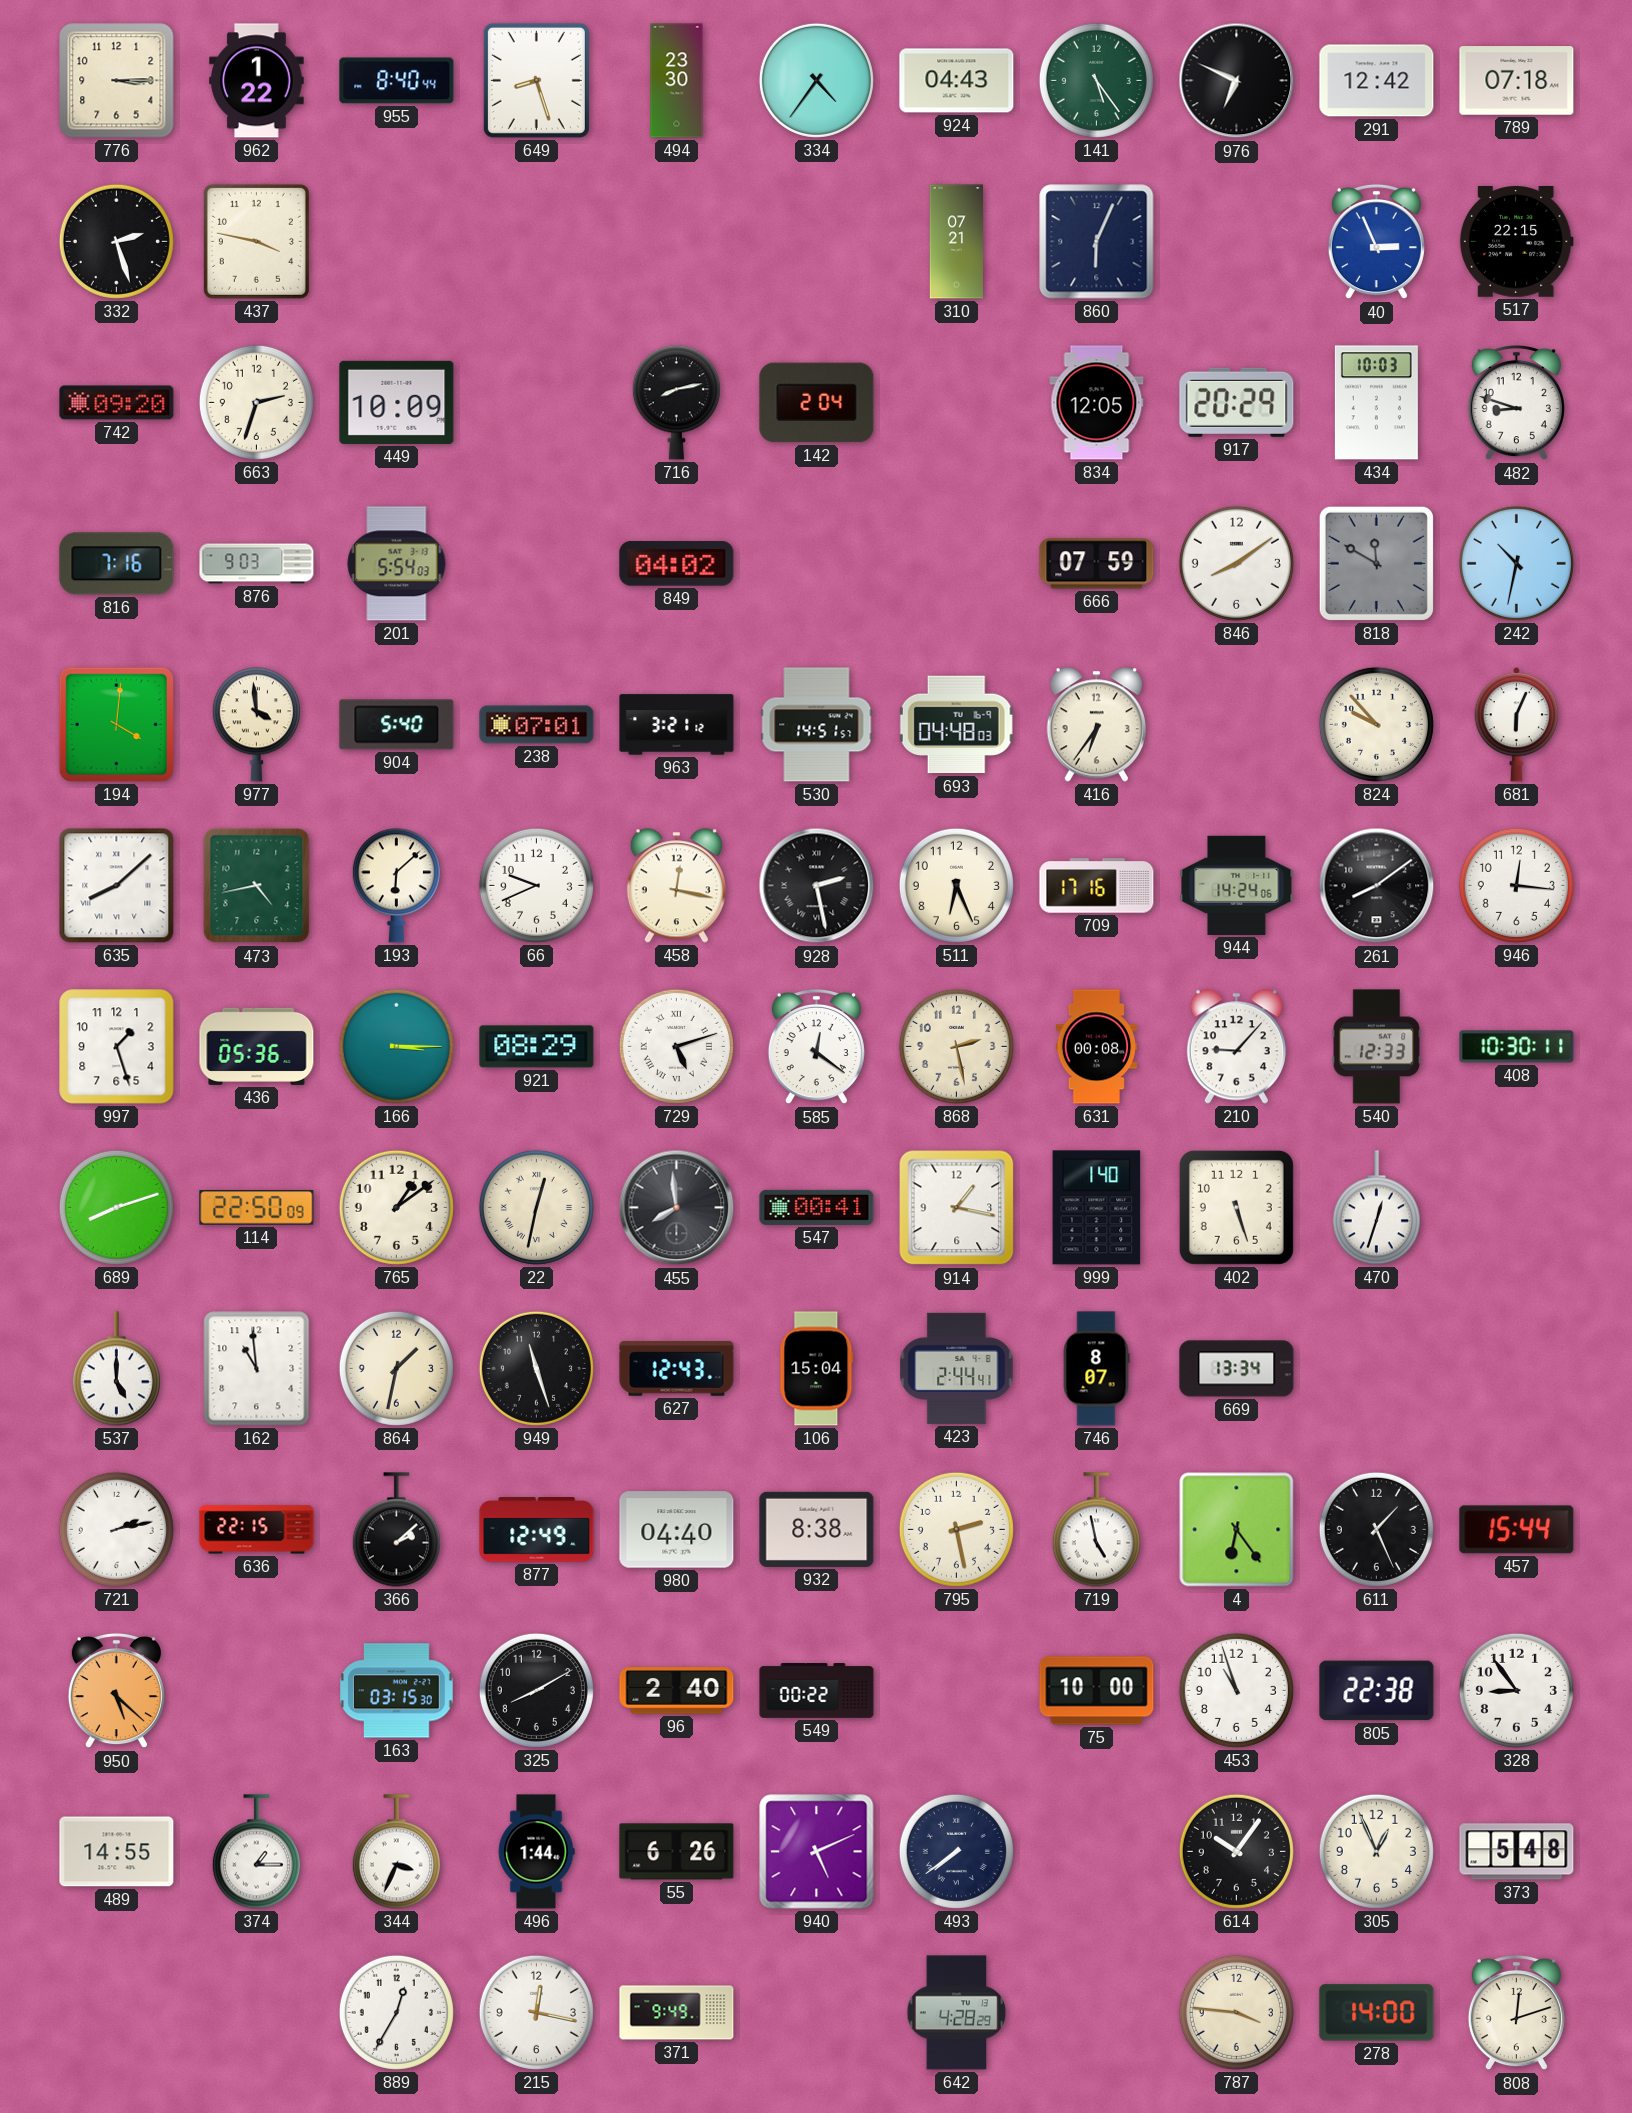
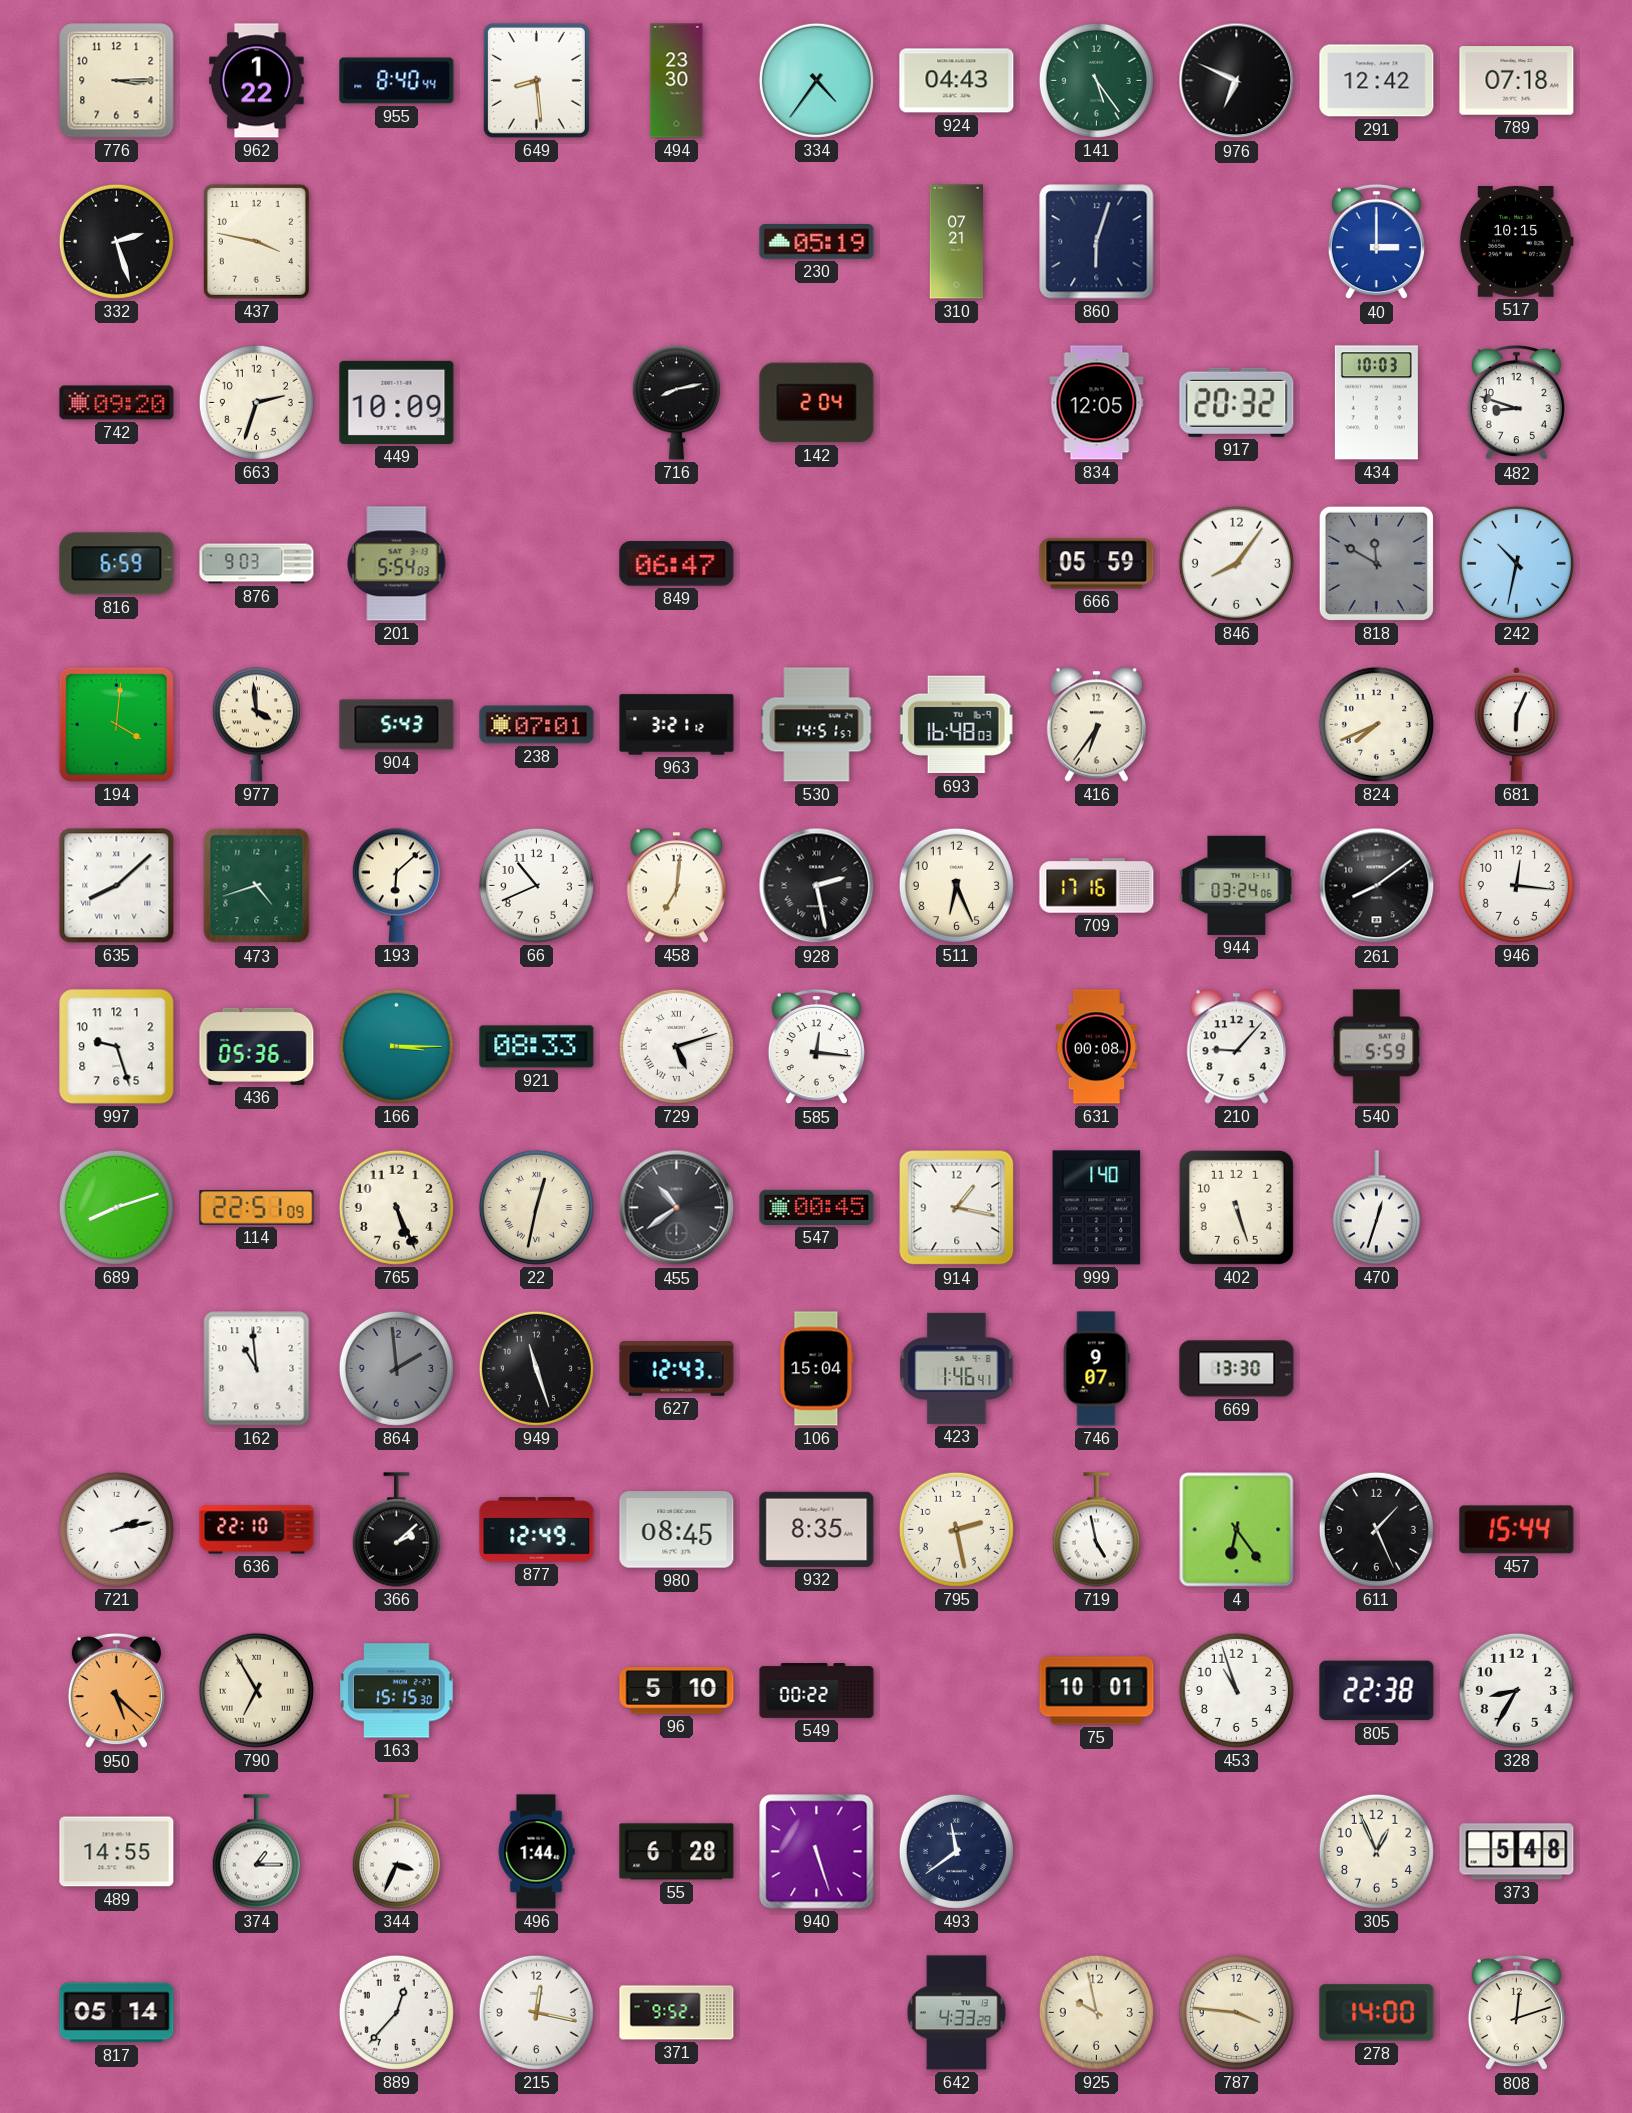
649: 8:27 -> 8:29
230: none -> 05:19
860: 6:04 -> 6:03
40: 2:56 -> 3:00
517: 22:15 -> 10:15
917: 20:29 -> 20:32
816: 7:16 -> 6:59
849: 04:02 -> 06:47
666: 07:59 -> 05:59
846: 8:09 -> 8:06
904: 5:40 -> 5:43
693: 04:48 -> 16:48
824: 9:53 -> 7:41
473: 4:43 -> 4:42
66: 9:41 -> 10:41
458: 12:17 -> 7:01
944: 14:24 -> 03:24
997: 1:27 -> 9:27
921: 08:29 -> 08:33
585: 12:21 -> 12:16
868: 2:28 -> none
540: 12:33 -> 5:59
408: 10:30 -> none
114: 22:50 -> 22:51
765: 1:09 -> 5:26
455: 7:59 -> 10:39
547: 00:41 -> 00:45
537: 5:00 -> none
864: 1:32 -> 1:59
864 dial: cream -> grey
423: 2:44 -> 1:46
746: 8:07 -> 9:07
669: 13:34 -> 13:30
636: 22:15 -> 22:10
980: 04:40 -> 08:45
932: 8:38 -> 8:35
790: none -> 6:55
163: 03:15 -> 15:15
325: 8:10 -> none
96: 2:40 -> 5:10
75: 10:00 -> 10:01
328: 8:54 -> 8:35
55: 6:26 -> 6:28
940: 5:11 -> 5:27
493: 7:39 -> 11:39
614: 10:06 -> none
817: none -> 05:14
889: 12:35 -> 12:37
371: 9:49 -> 9:52
642: 4:28 -> 4:33
925: none -> 9:58
